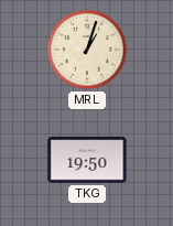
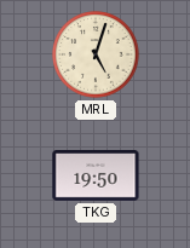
MRL: 1:03 -> 5:03
